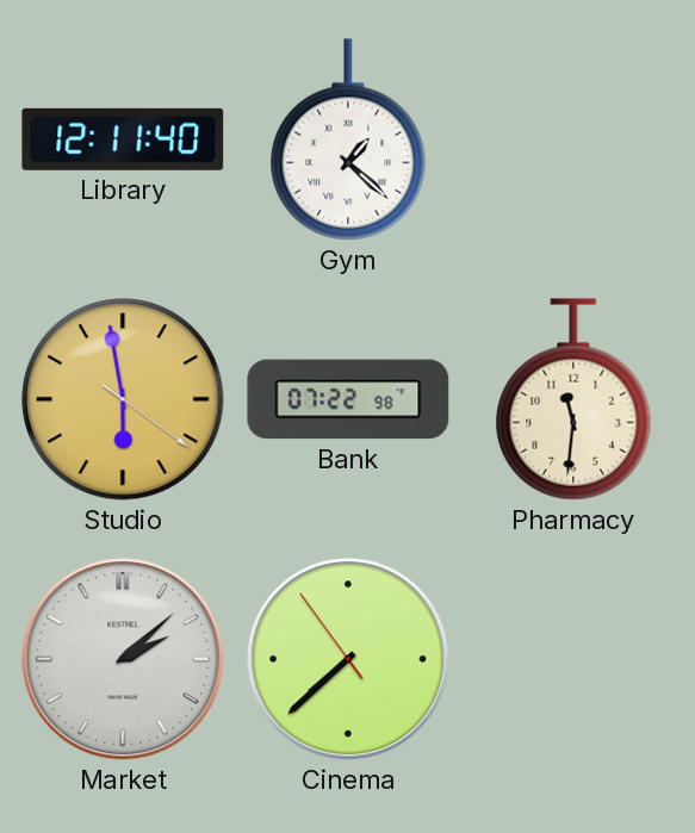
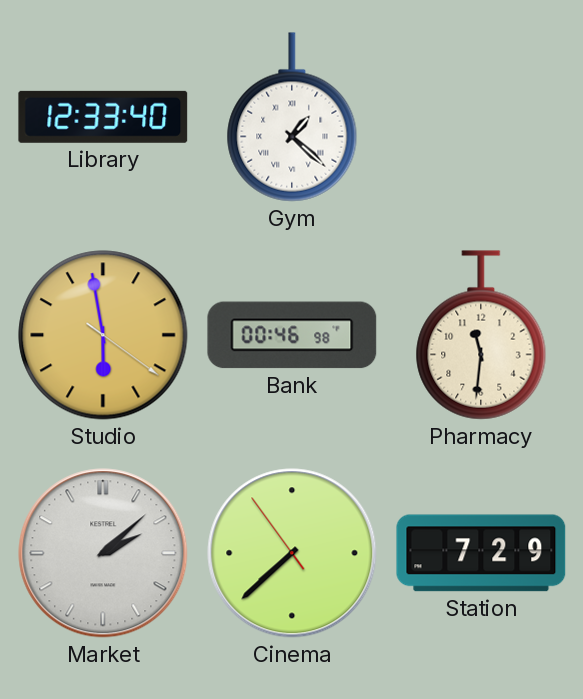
Library: 12:11 -> 12:33
Bank: 07:22 -> 00:46
Station: none -> 7:29
